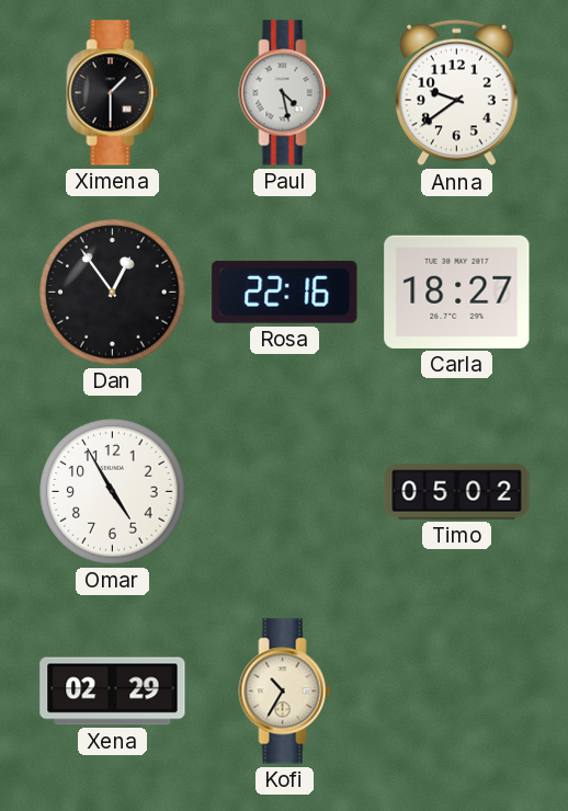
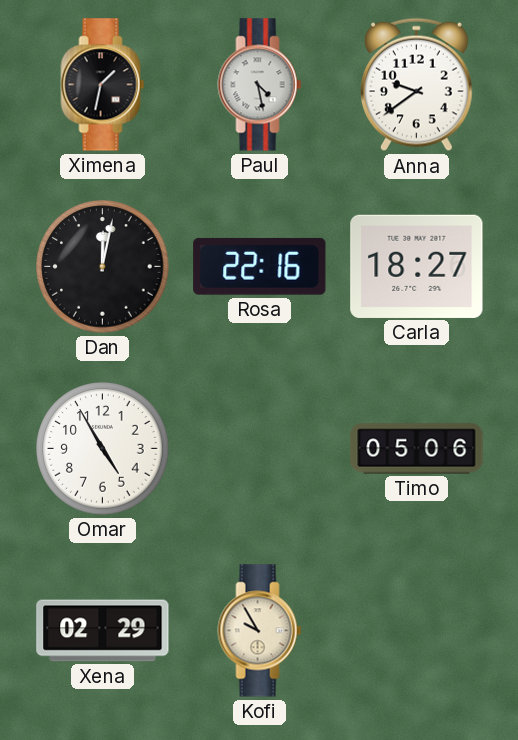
Ximena: 1:30 -> 1:32
Dan: 12:54 -> 12:02
Timo: 05:02 -> 05:06
Kofi: 10:35 -> 9:55
